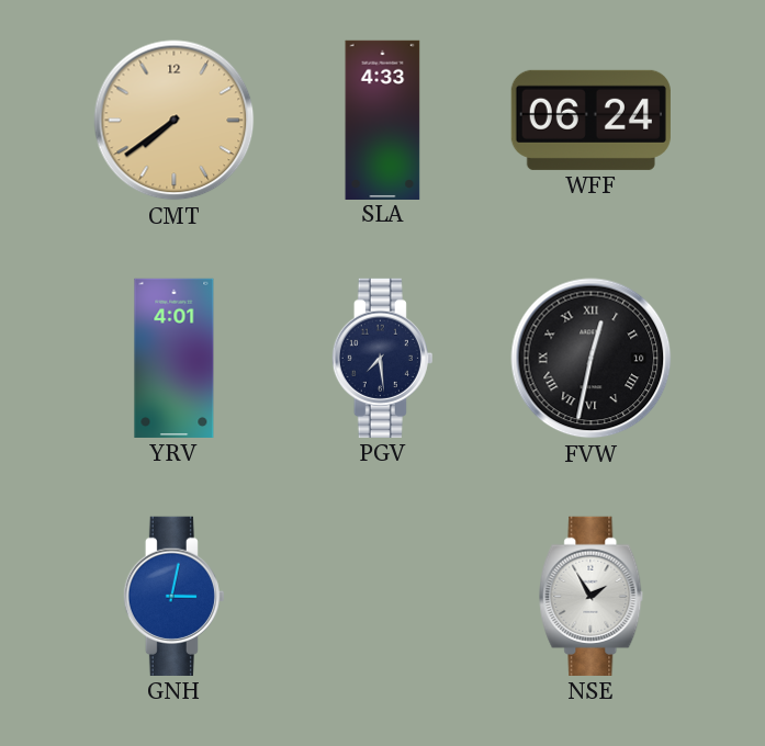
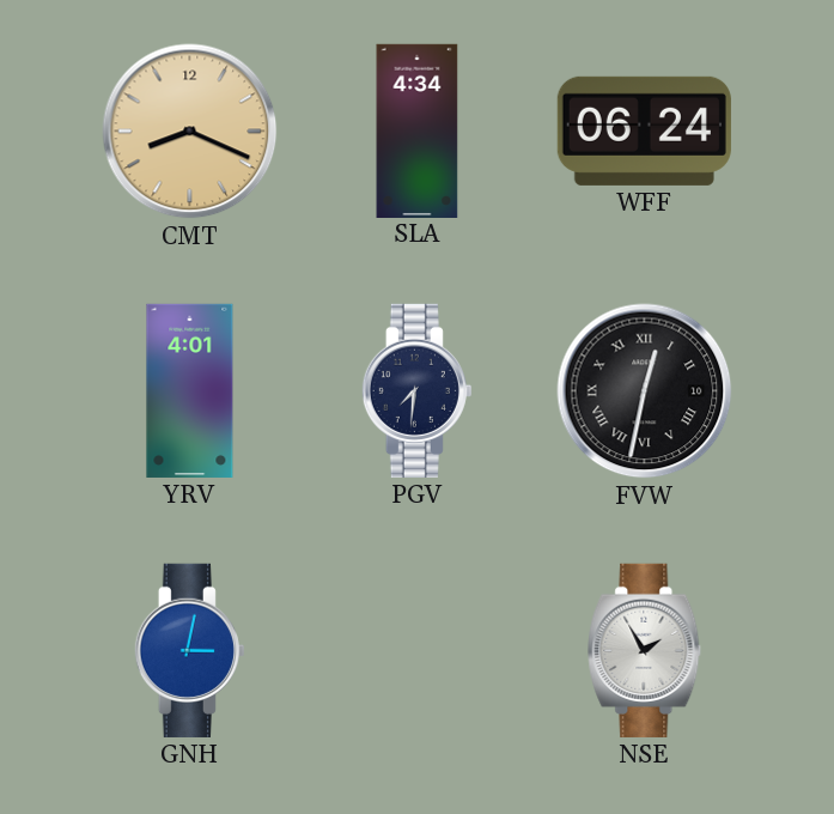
CMT: 7:39 -> 8:19
SLA: 4:33 -> 4:34
PGV: 7:29 -> 7:31
